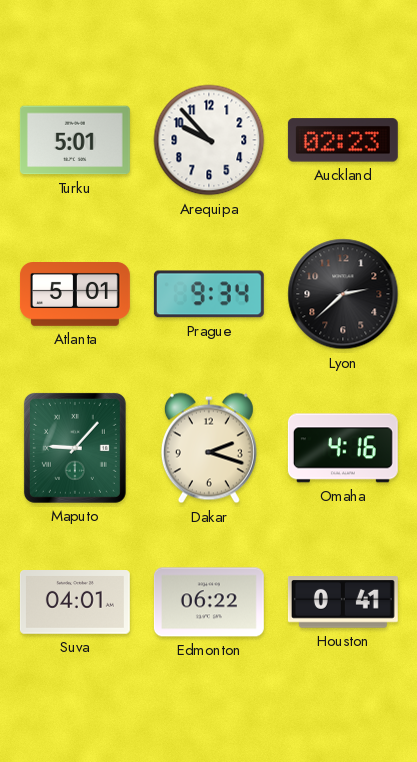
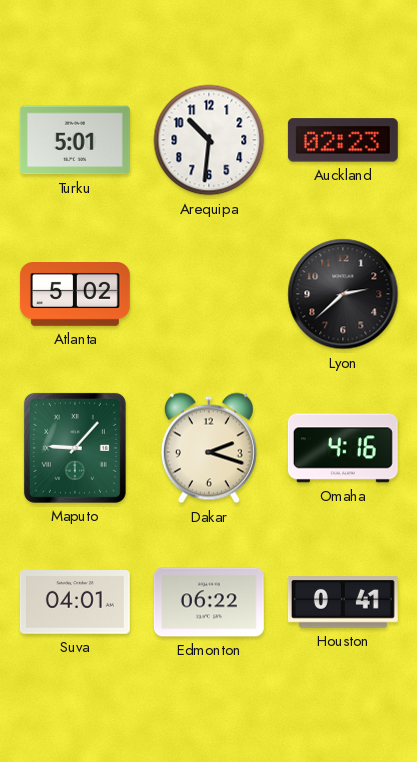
Arequipa: 9:53 -> 10:31
Atlanta: 5:01 -> 5:02
Prague: 9:34 -> none
